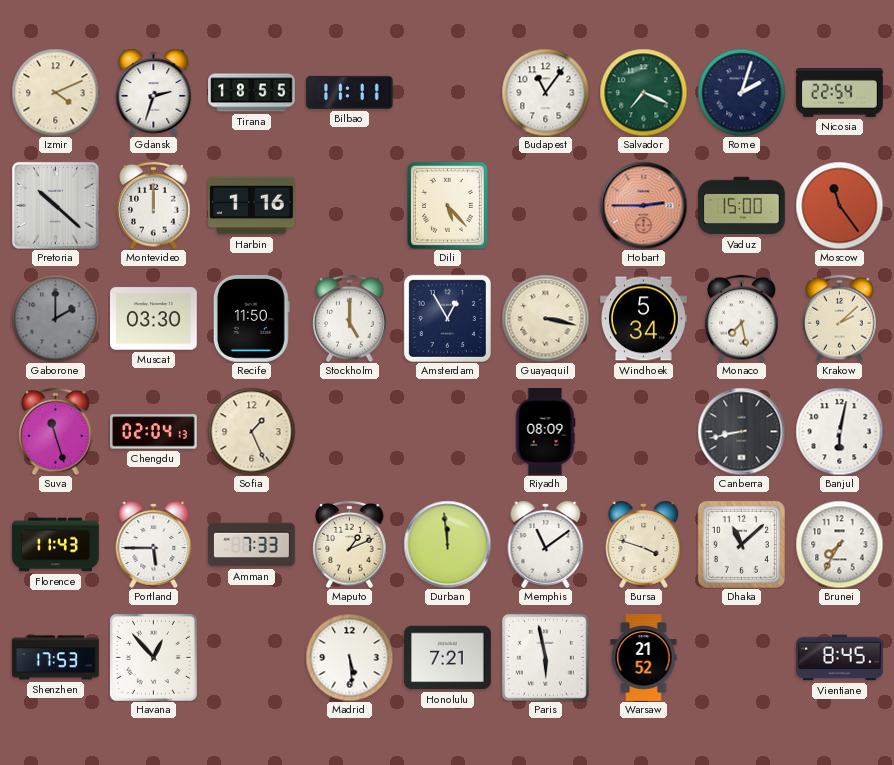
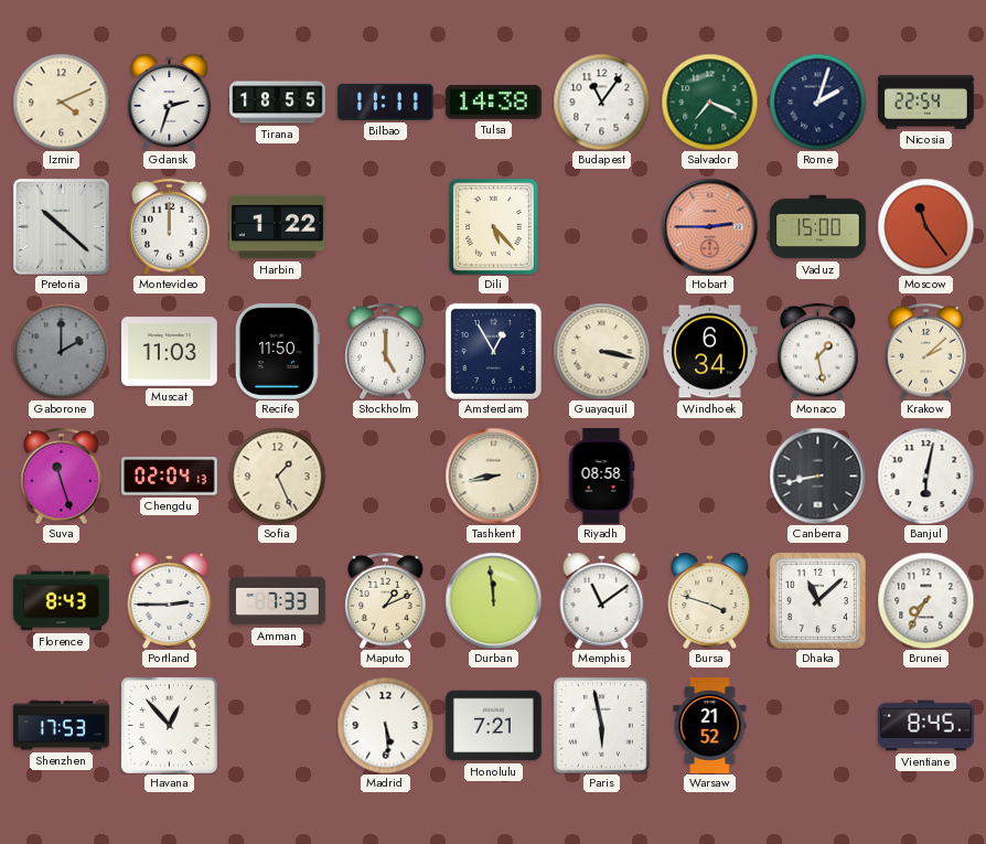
Tulsa: none -> 14:38
Harbin: 1:16 -> 1:22
Muscat: 03:30 -> 11:03
Windhoek: 5:34 -> 6:34
Monaco: 7:28 -> 1:28
Tashkent: none -> 8:43
Riyadh: 08:09 -> 08:58
Florence: 11:43 -> 8:43
Portland: 5:45 -> 2:45
